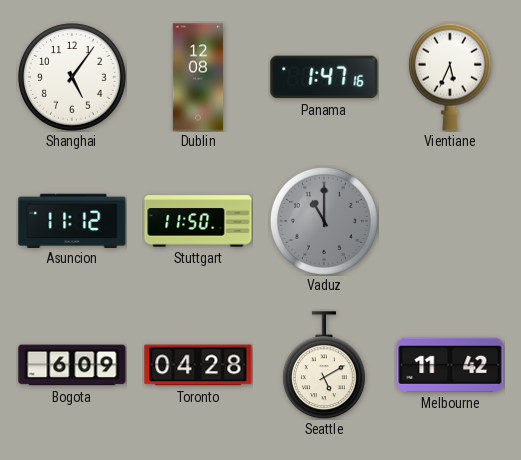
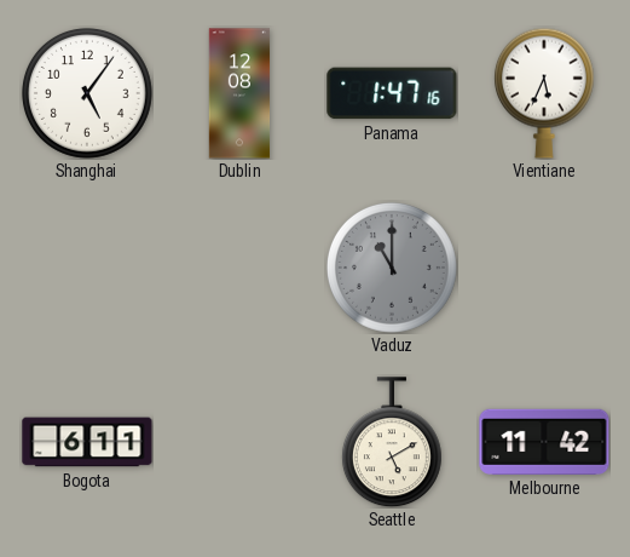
Asuncion: 11:12 -> none
Stuttgart: 11:50 -> none
Bogota: 6:09 -> 6:11
Toronto: 04:28 -> none
